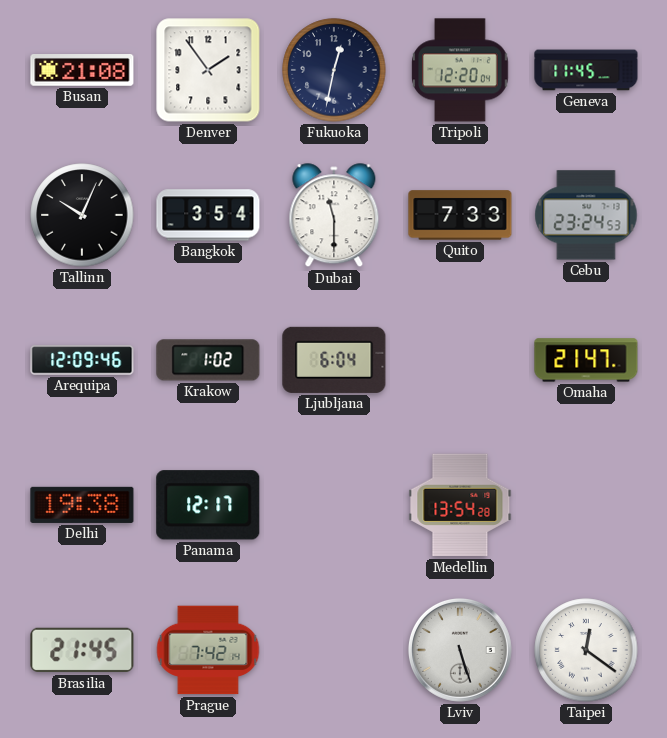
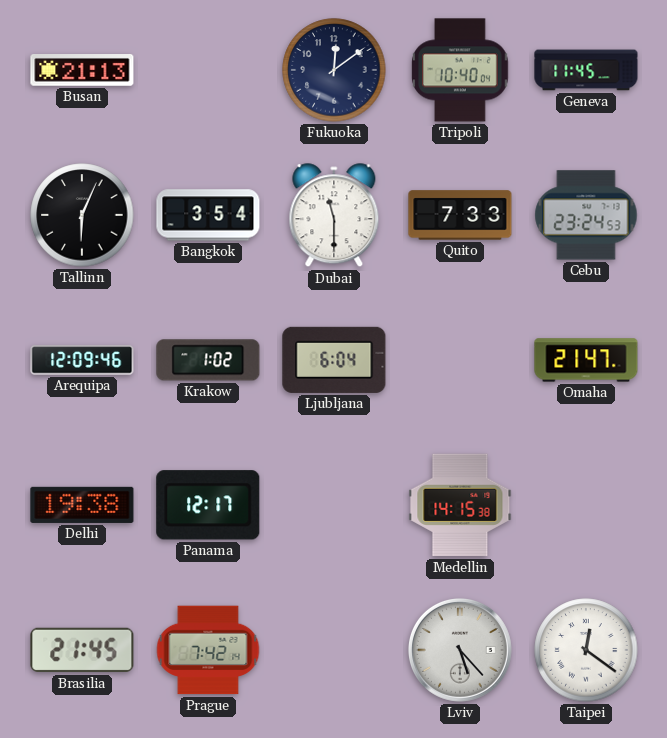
Busan: 21:08 -> 21:13
Denver: 1:54 -> none
Fukuoka: 12:32 -> 12:09
Tripoli: 12:20 -> 10:40
Tallinn: 10:04 -> 6:04
Medellin: 13:54 -> 14:15
Lviv: 5:27 -> 5:23
